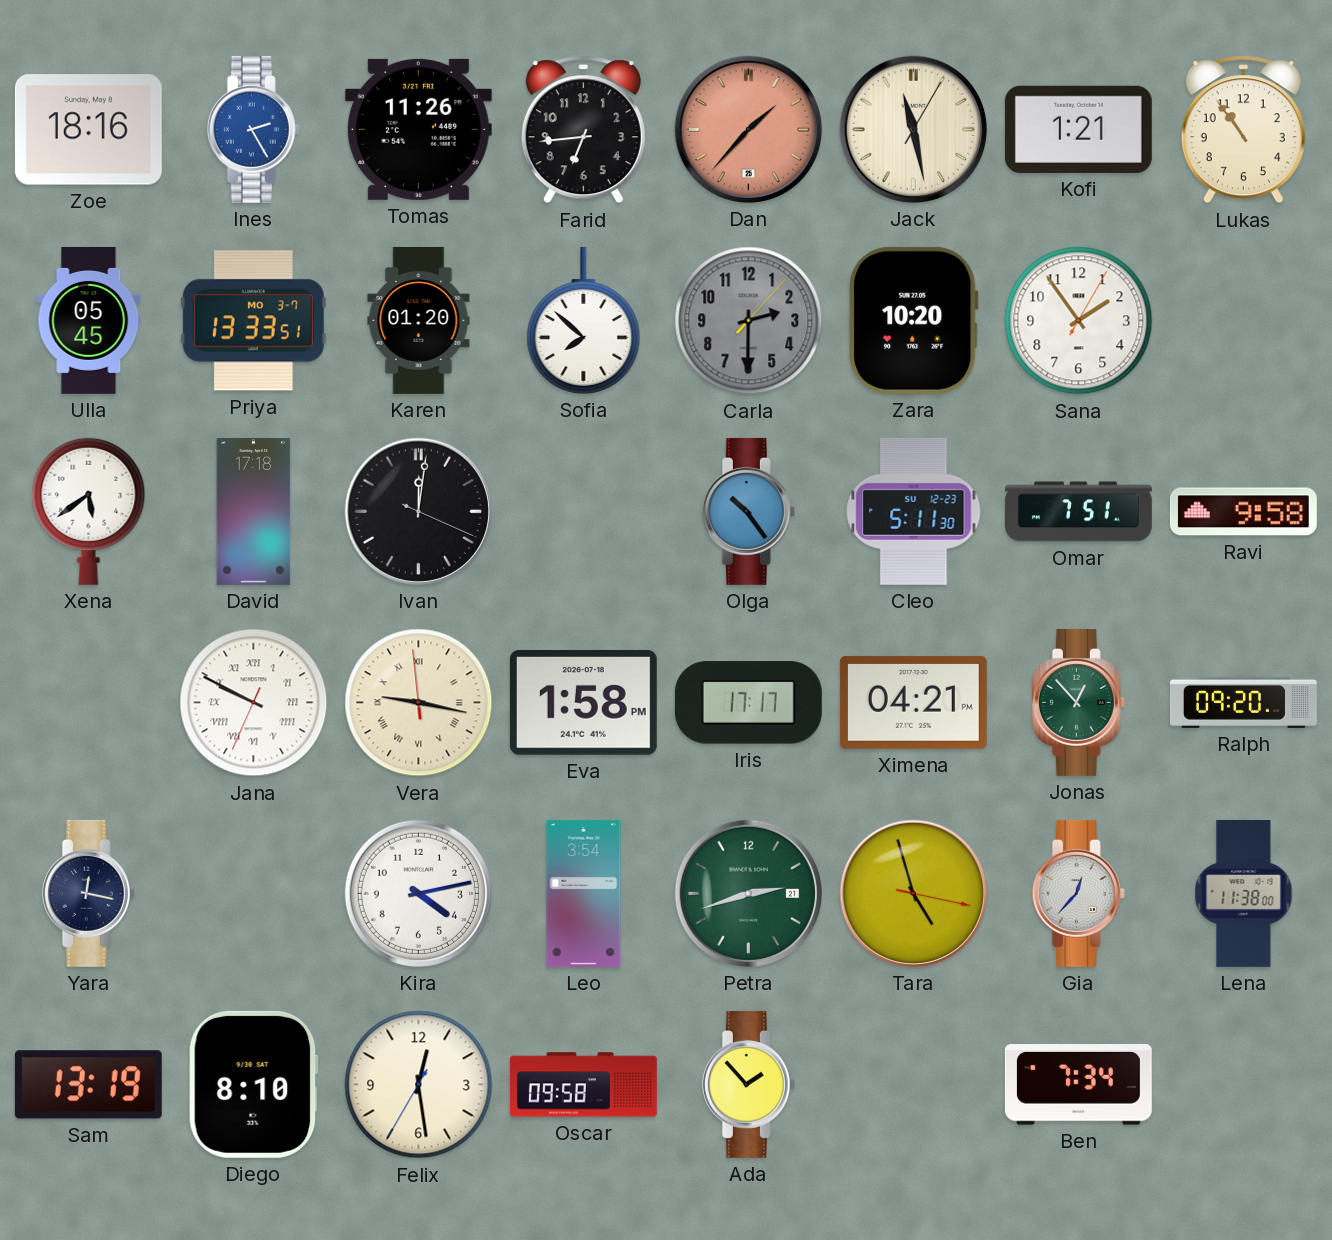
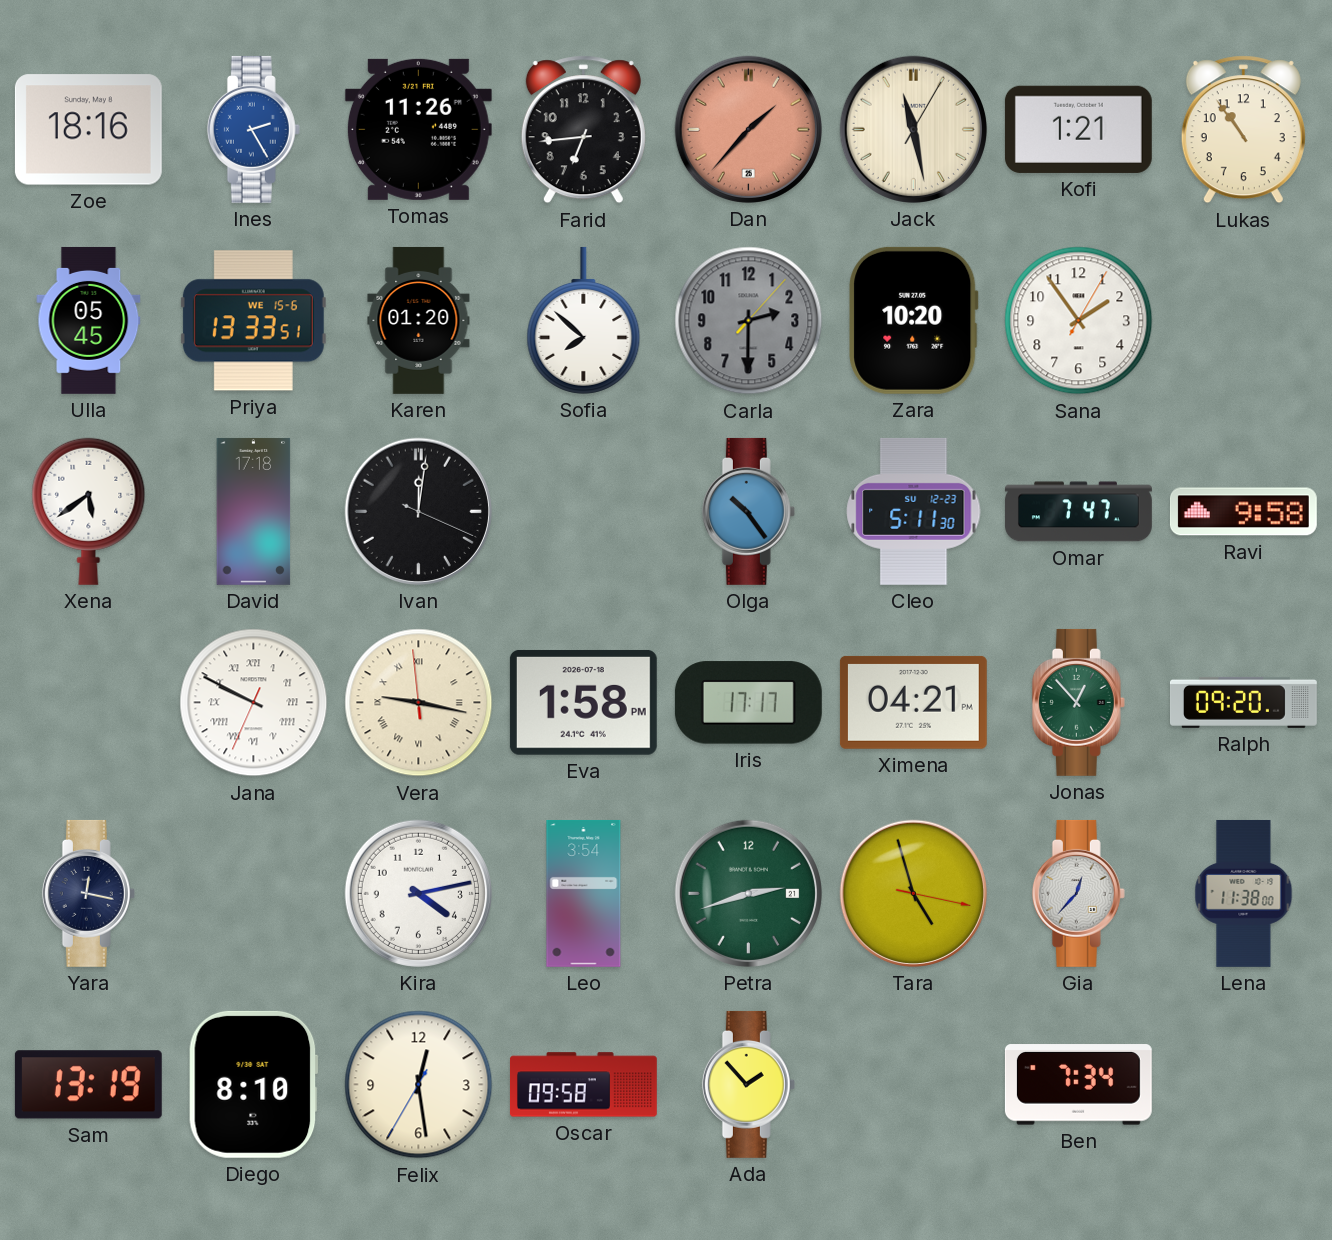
Priya date: MO 3-7 -> WE 15-6
Omar: 7:51 -> 7:47
